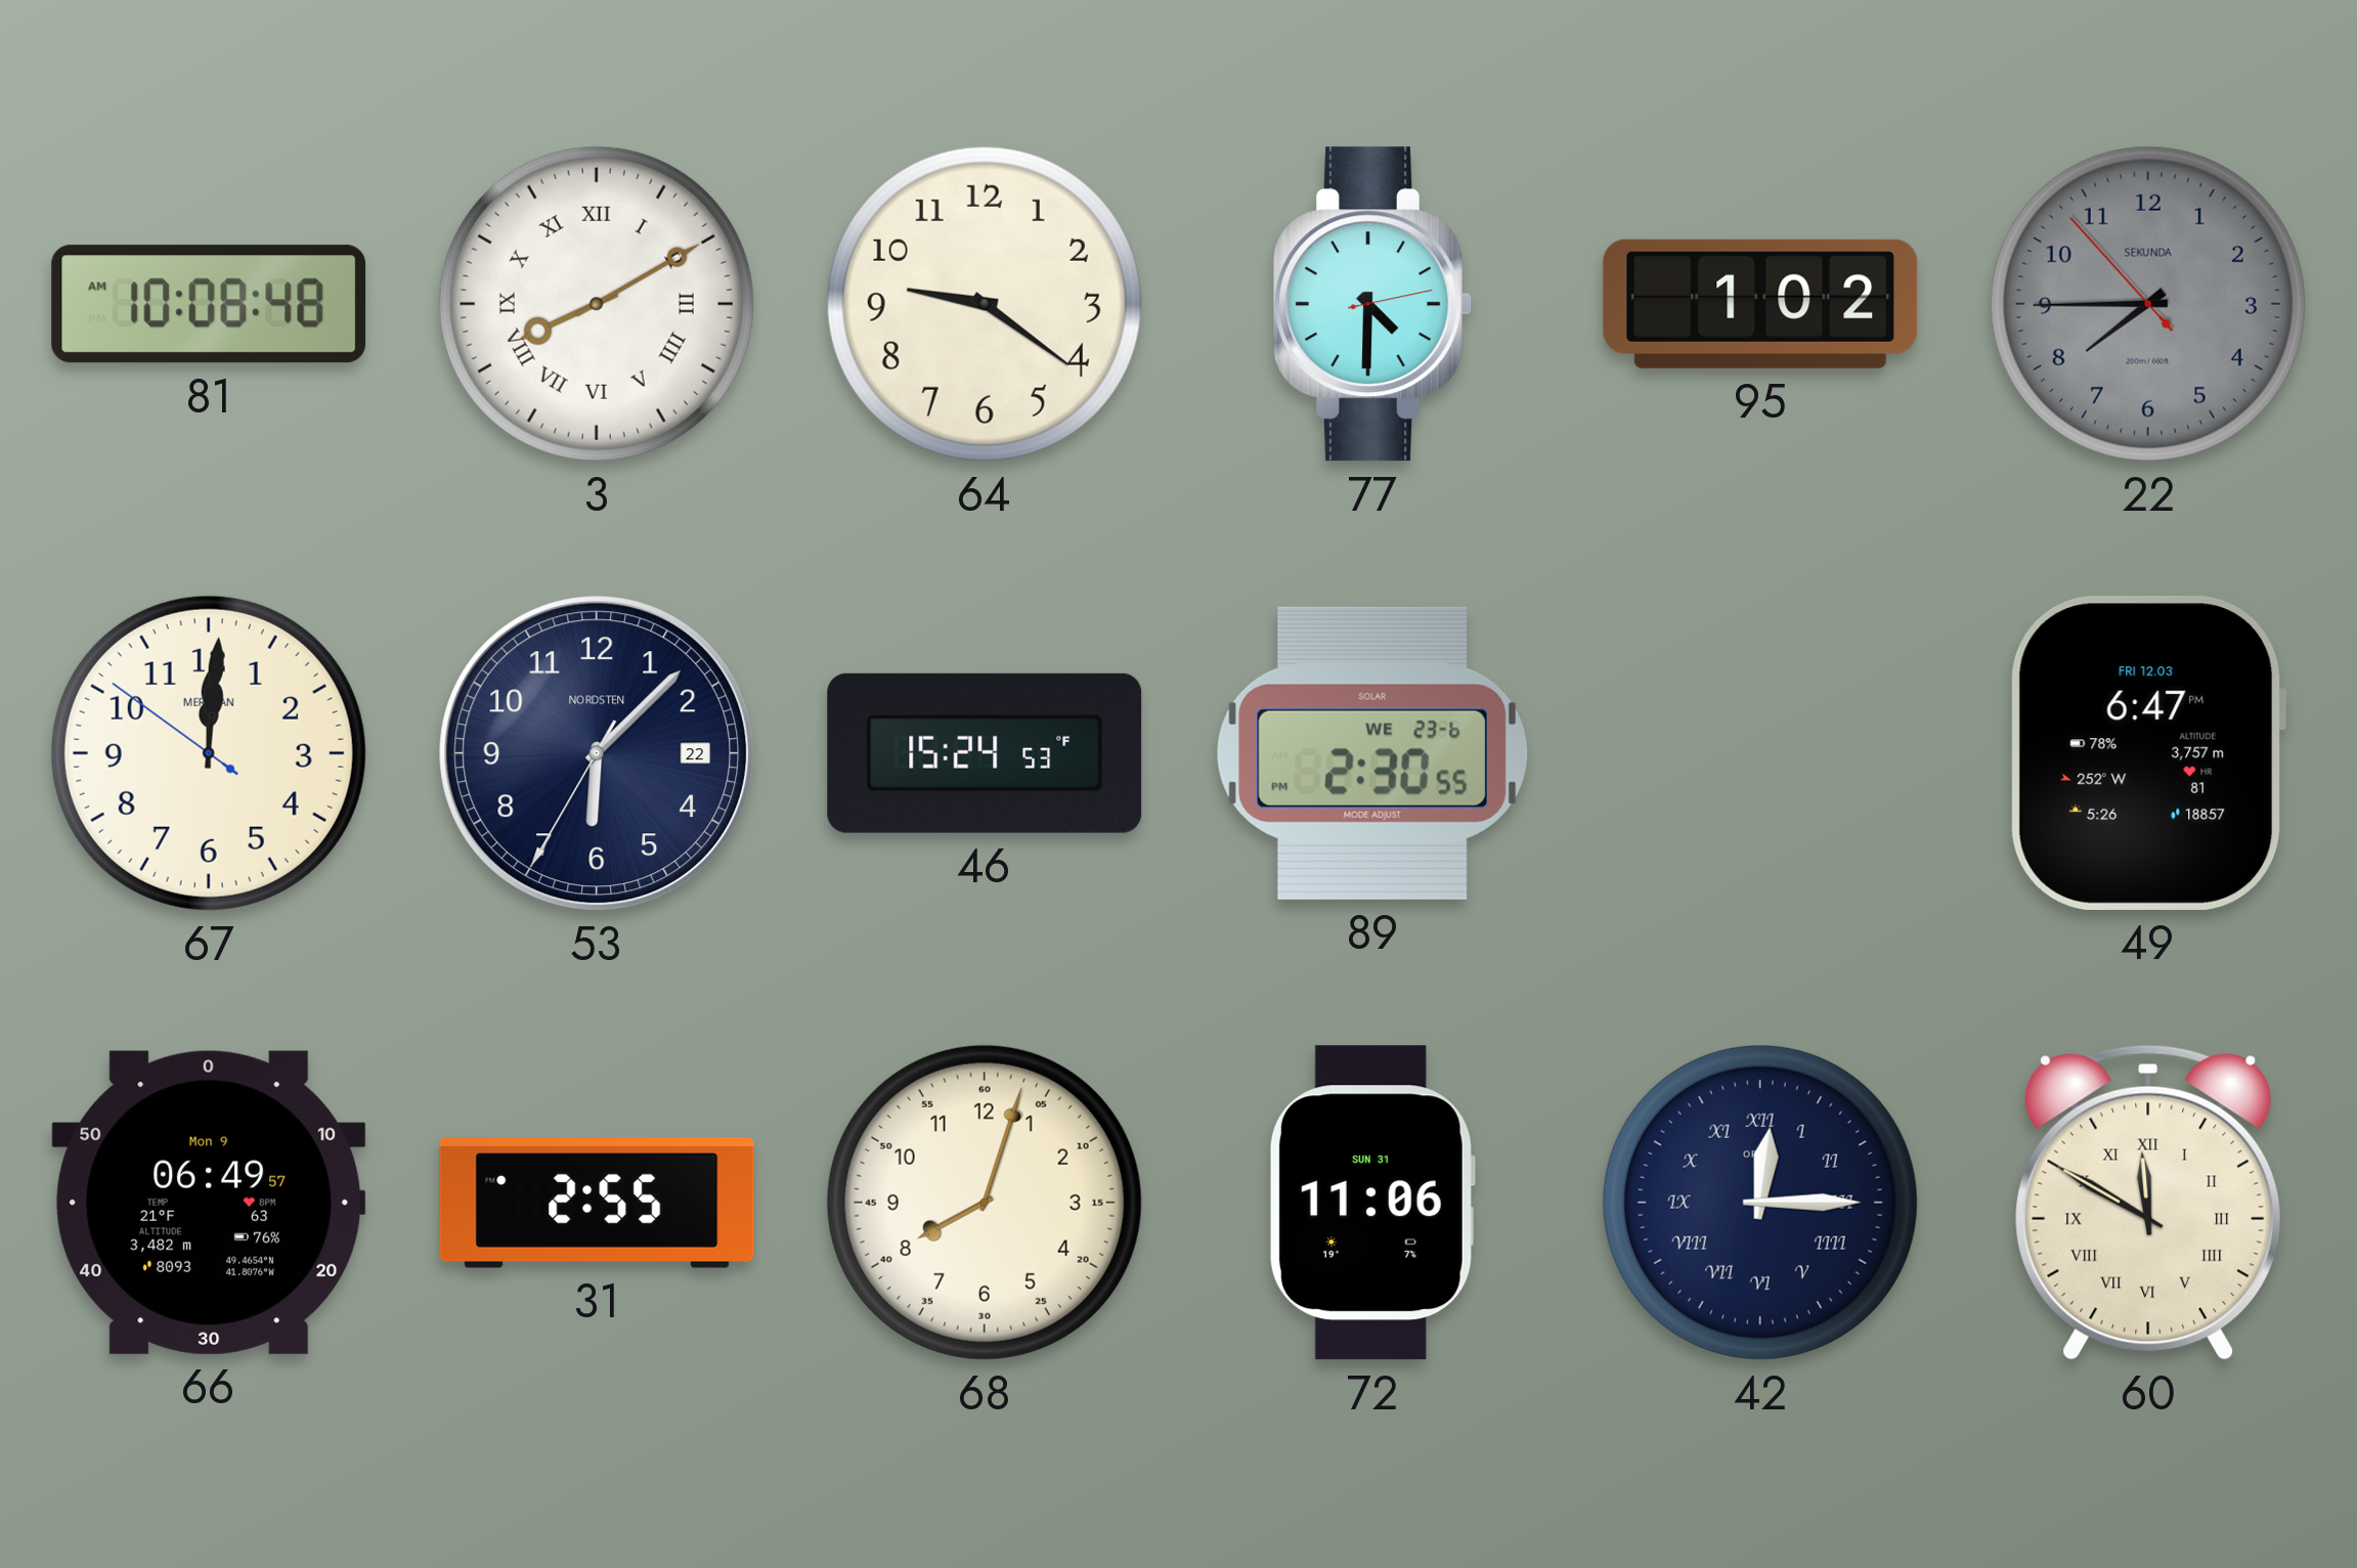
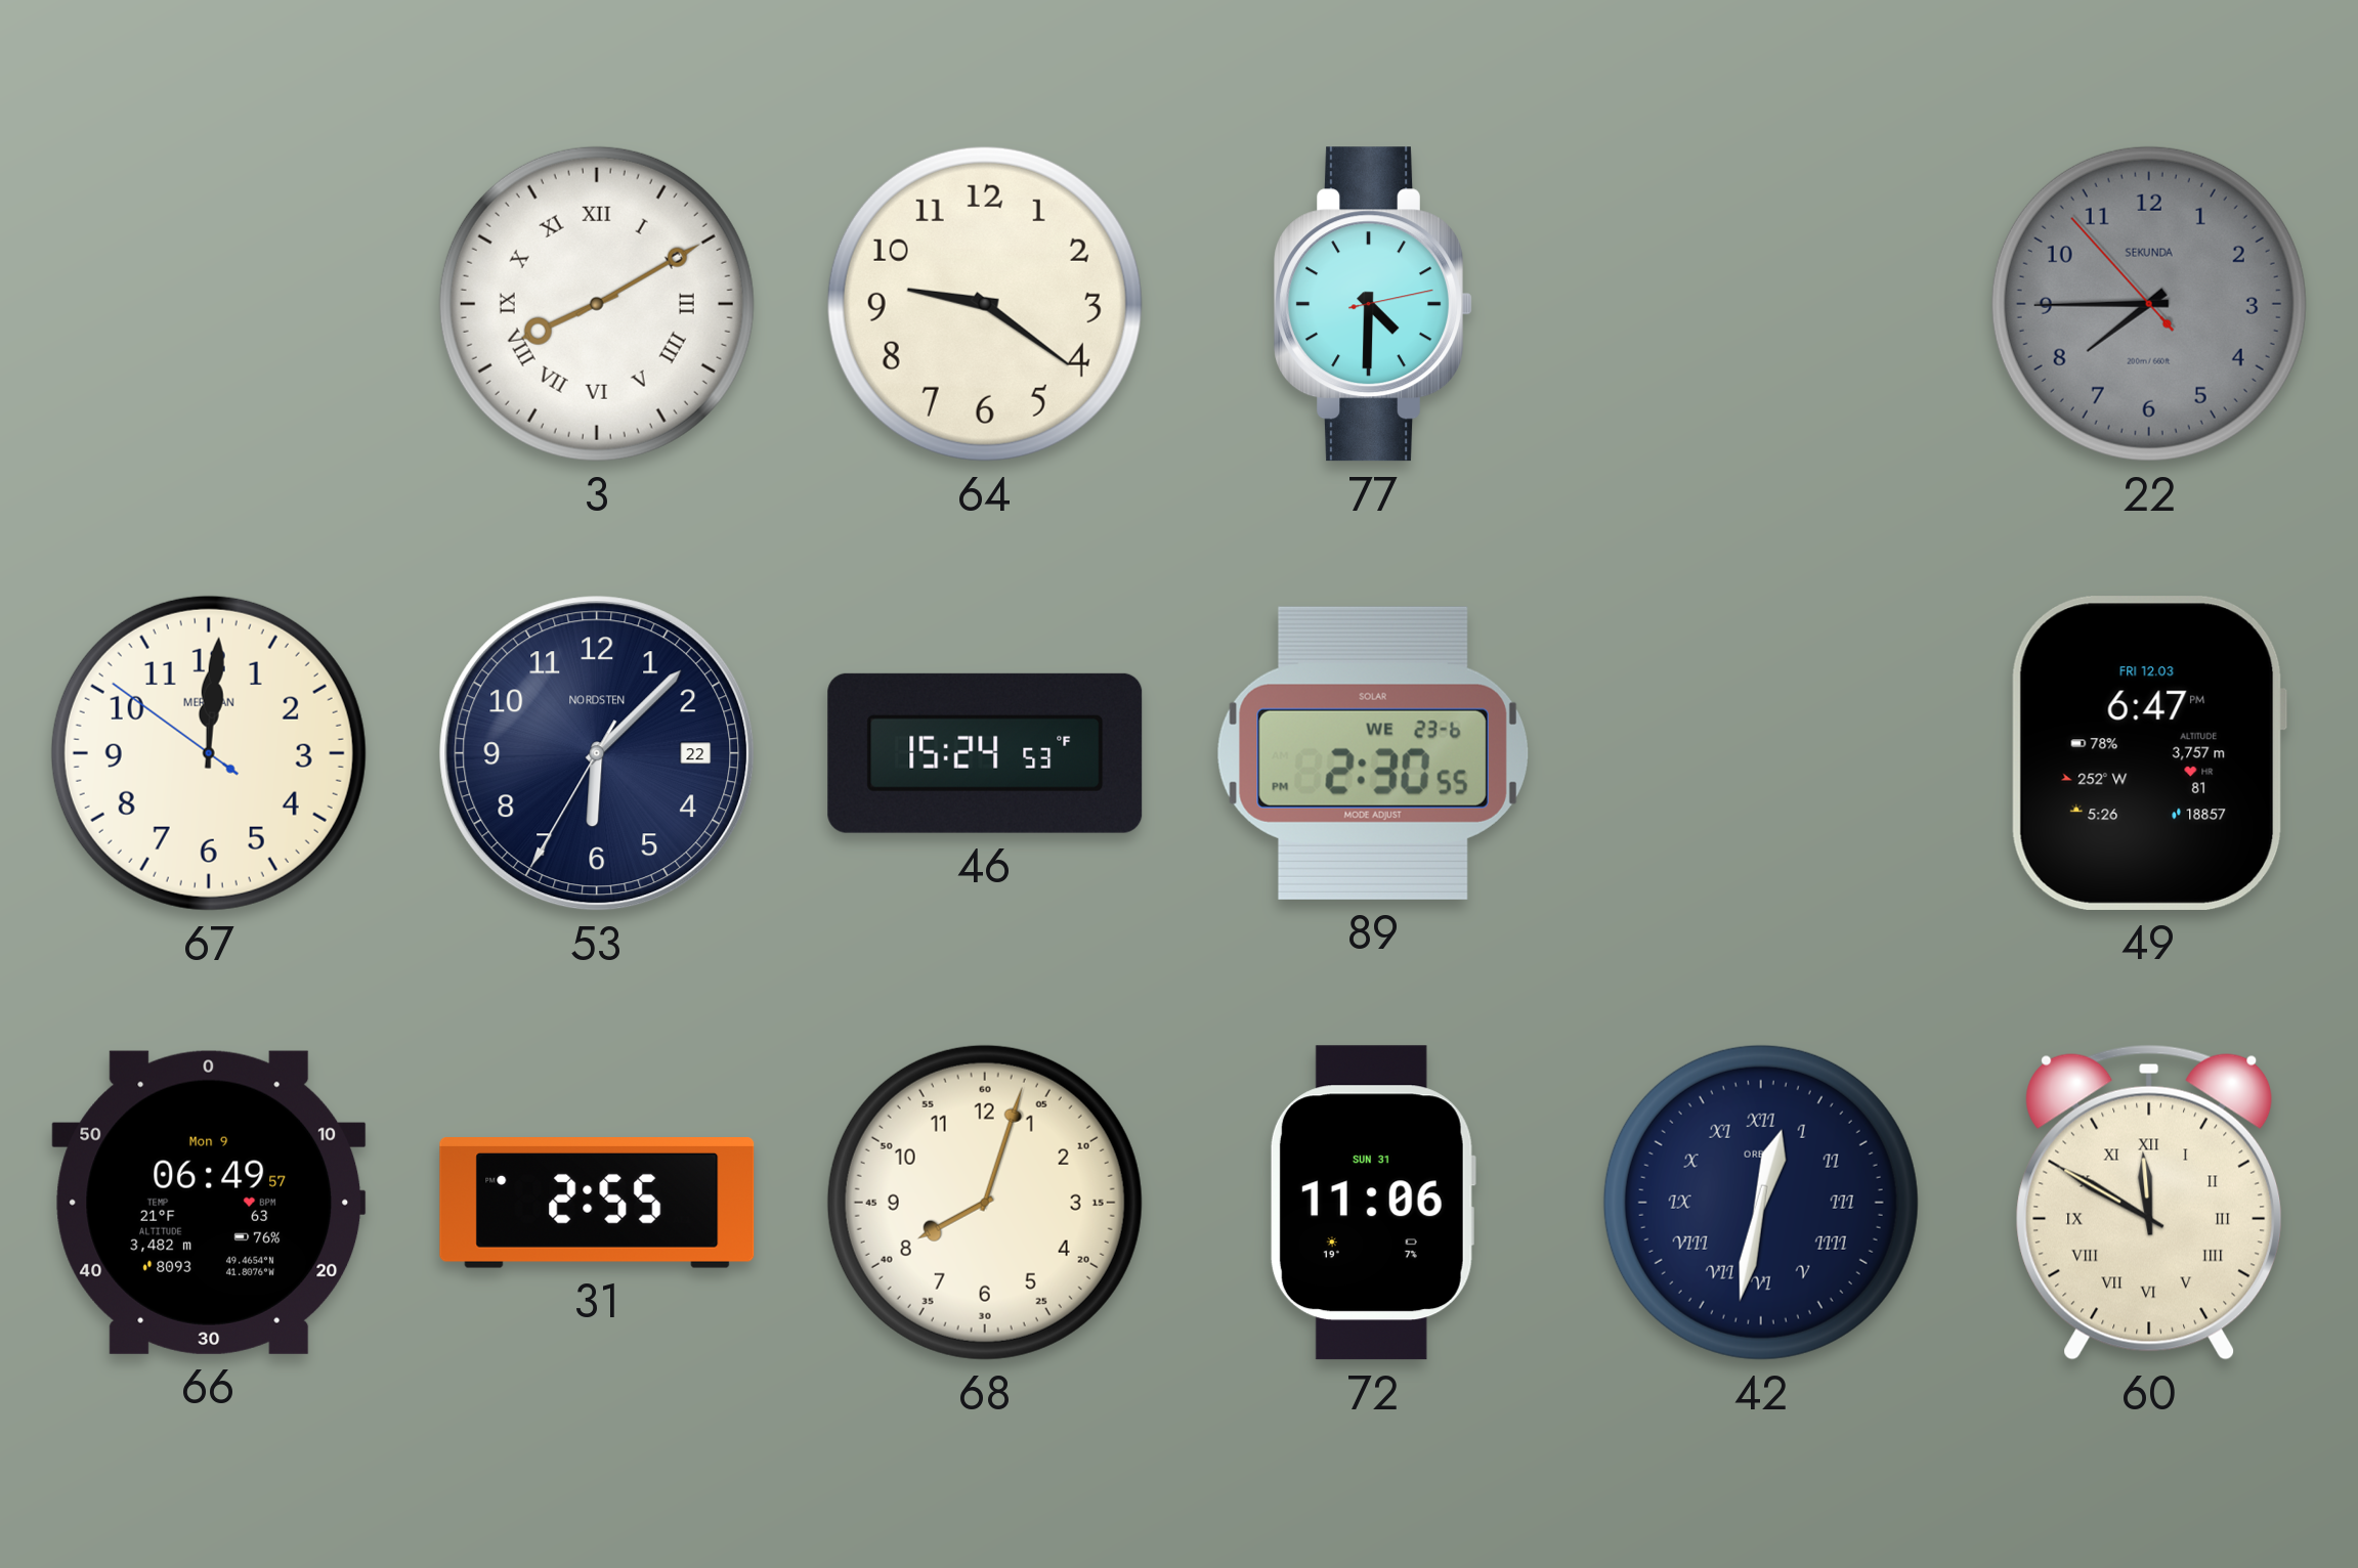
81: 10:08 -> none
95: 1:02 -> none
42: 12:15 -> 12:32
